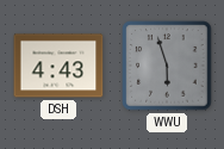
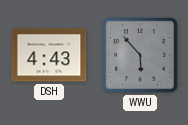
WWU: 5:57 -> 5:53
